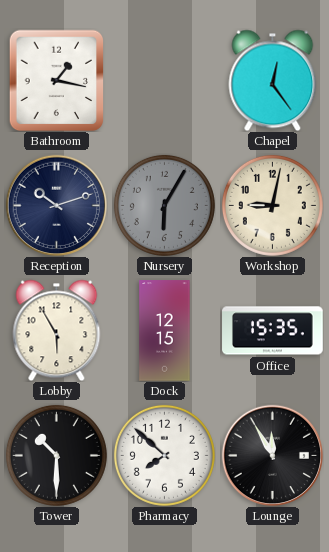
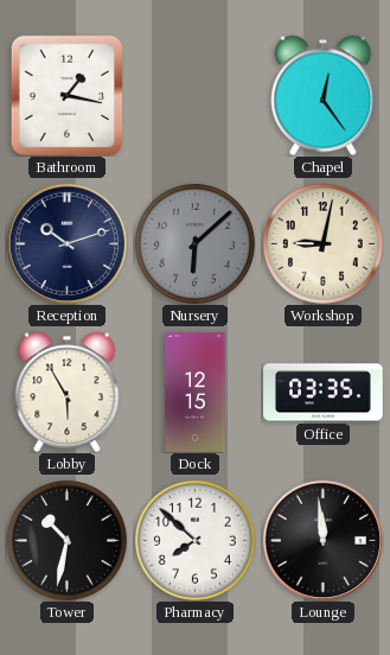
Nursery: 6:05 -> 6:08
Office: 15:35 -> 03:35
Tower: 10:30 -> 10:32
Lounge: 11:55 -> 11:59
